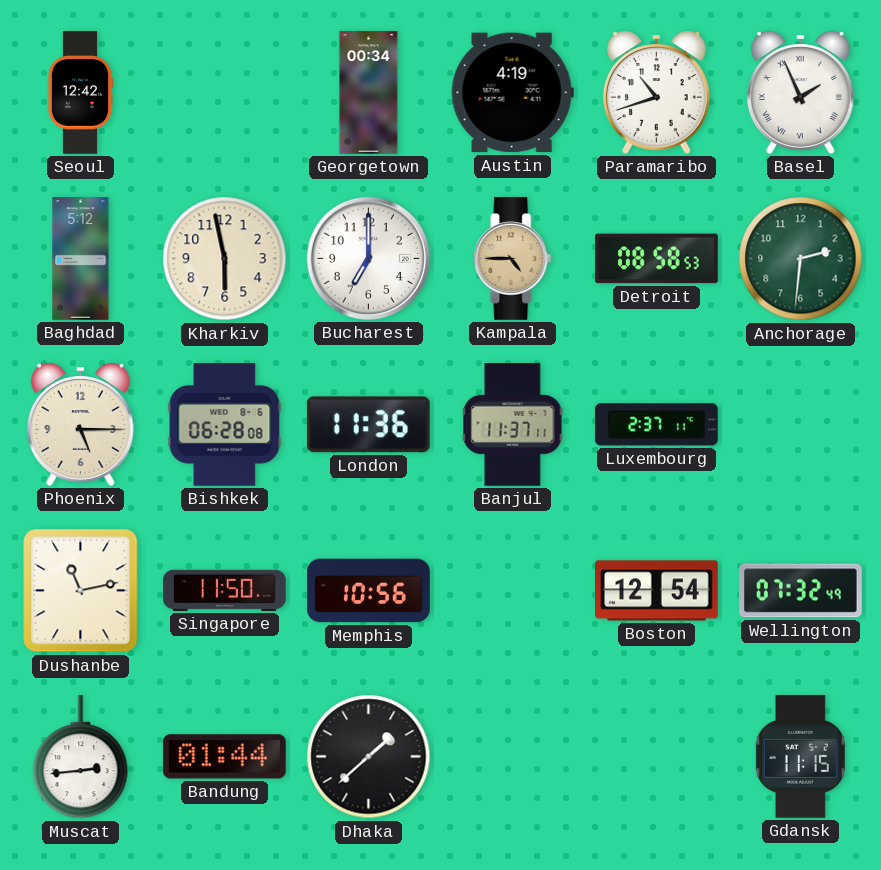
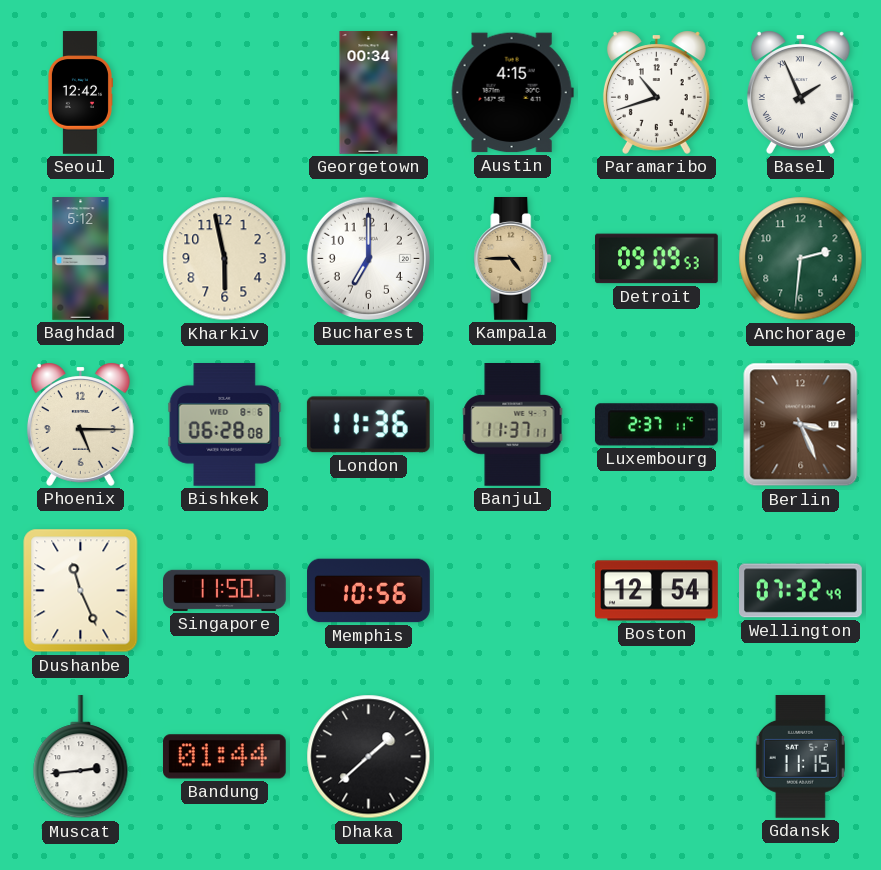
Austin: 4:19 -> 4:15
Detroit: 08:58 -> 09:09
Berlin: none -> 3:26
Dushanbe: 11:13 -> 11:26
